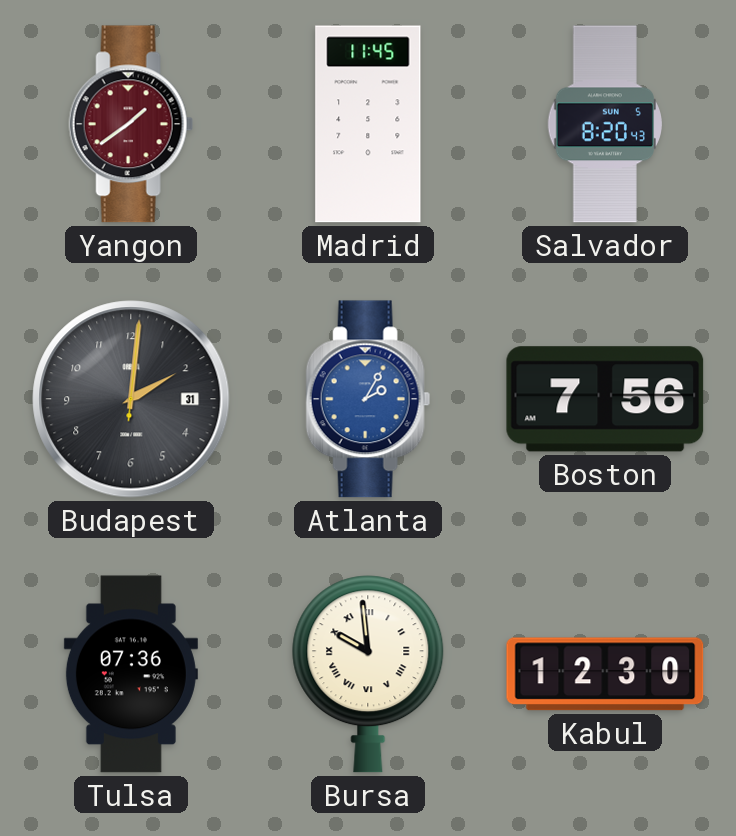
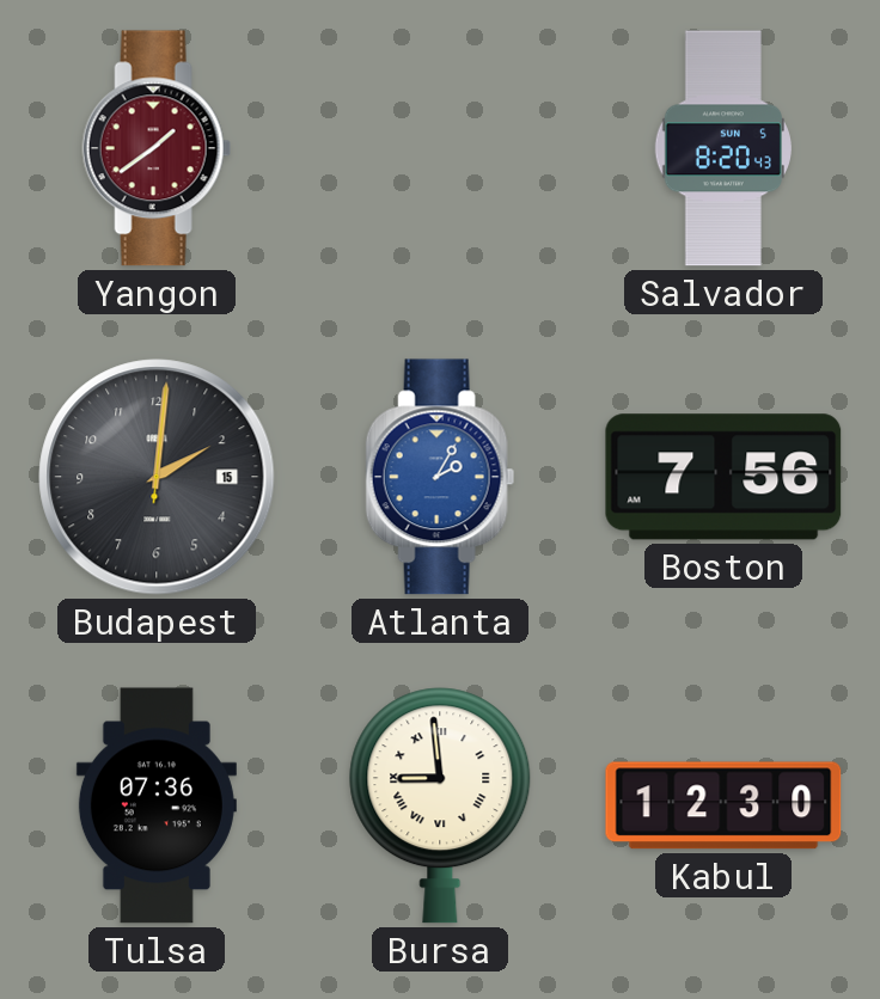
Madrid: 11:45 -> none
Budapest date: 31 -> 15
Bursa: 9:59 -> 8:59
